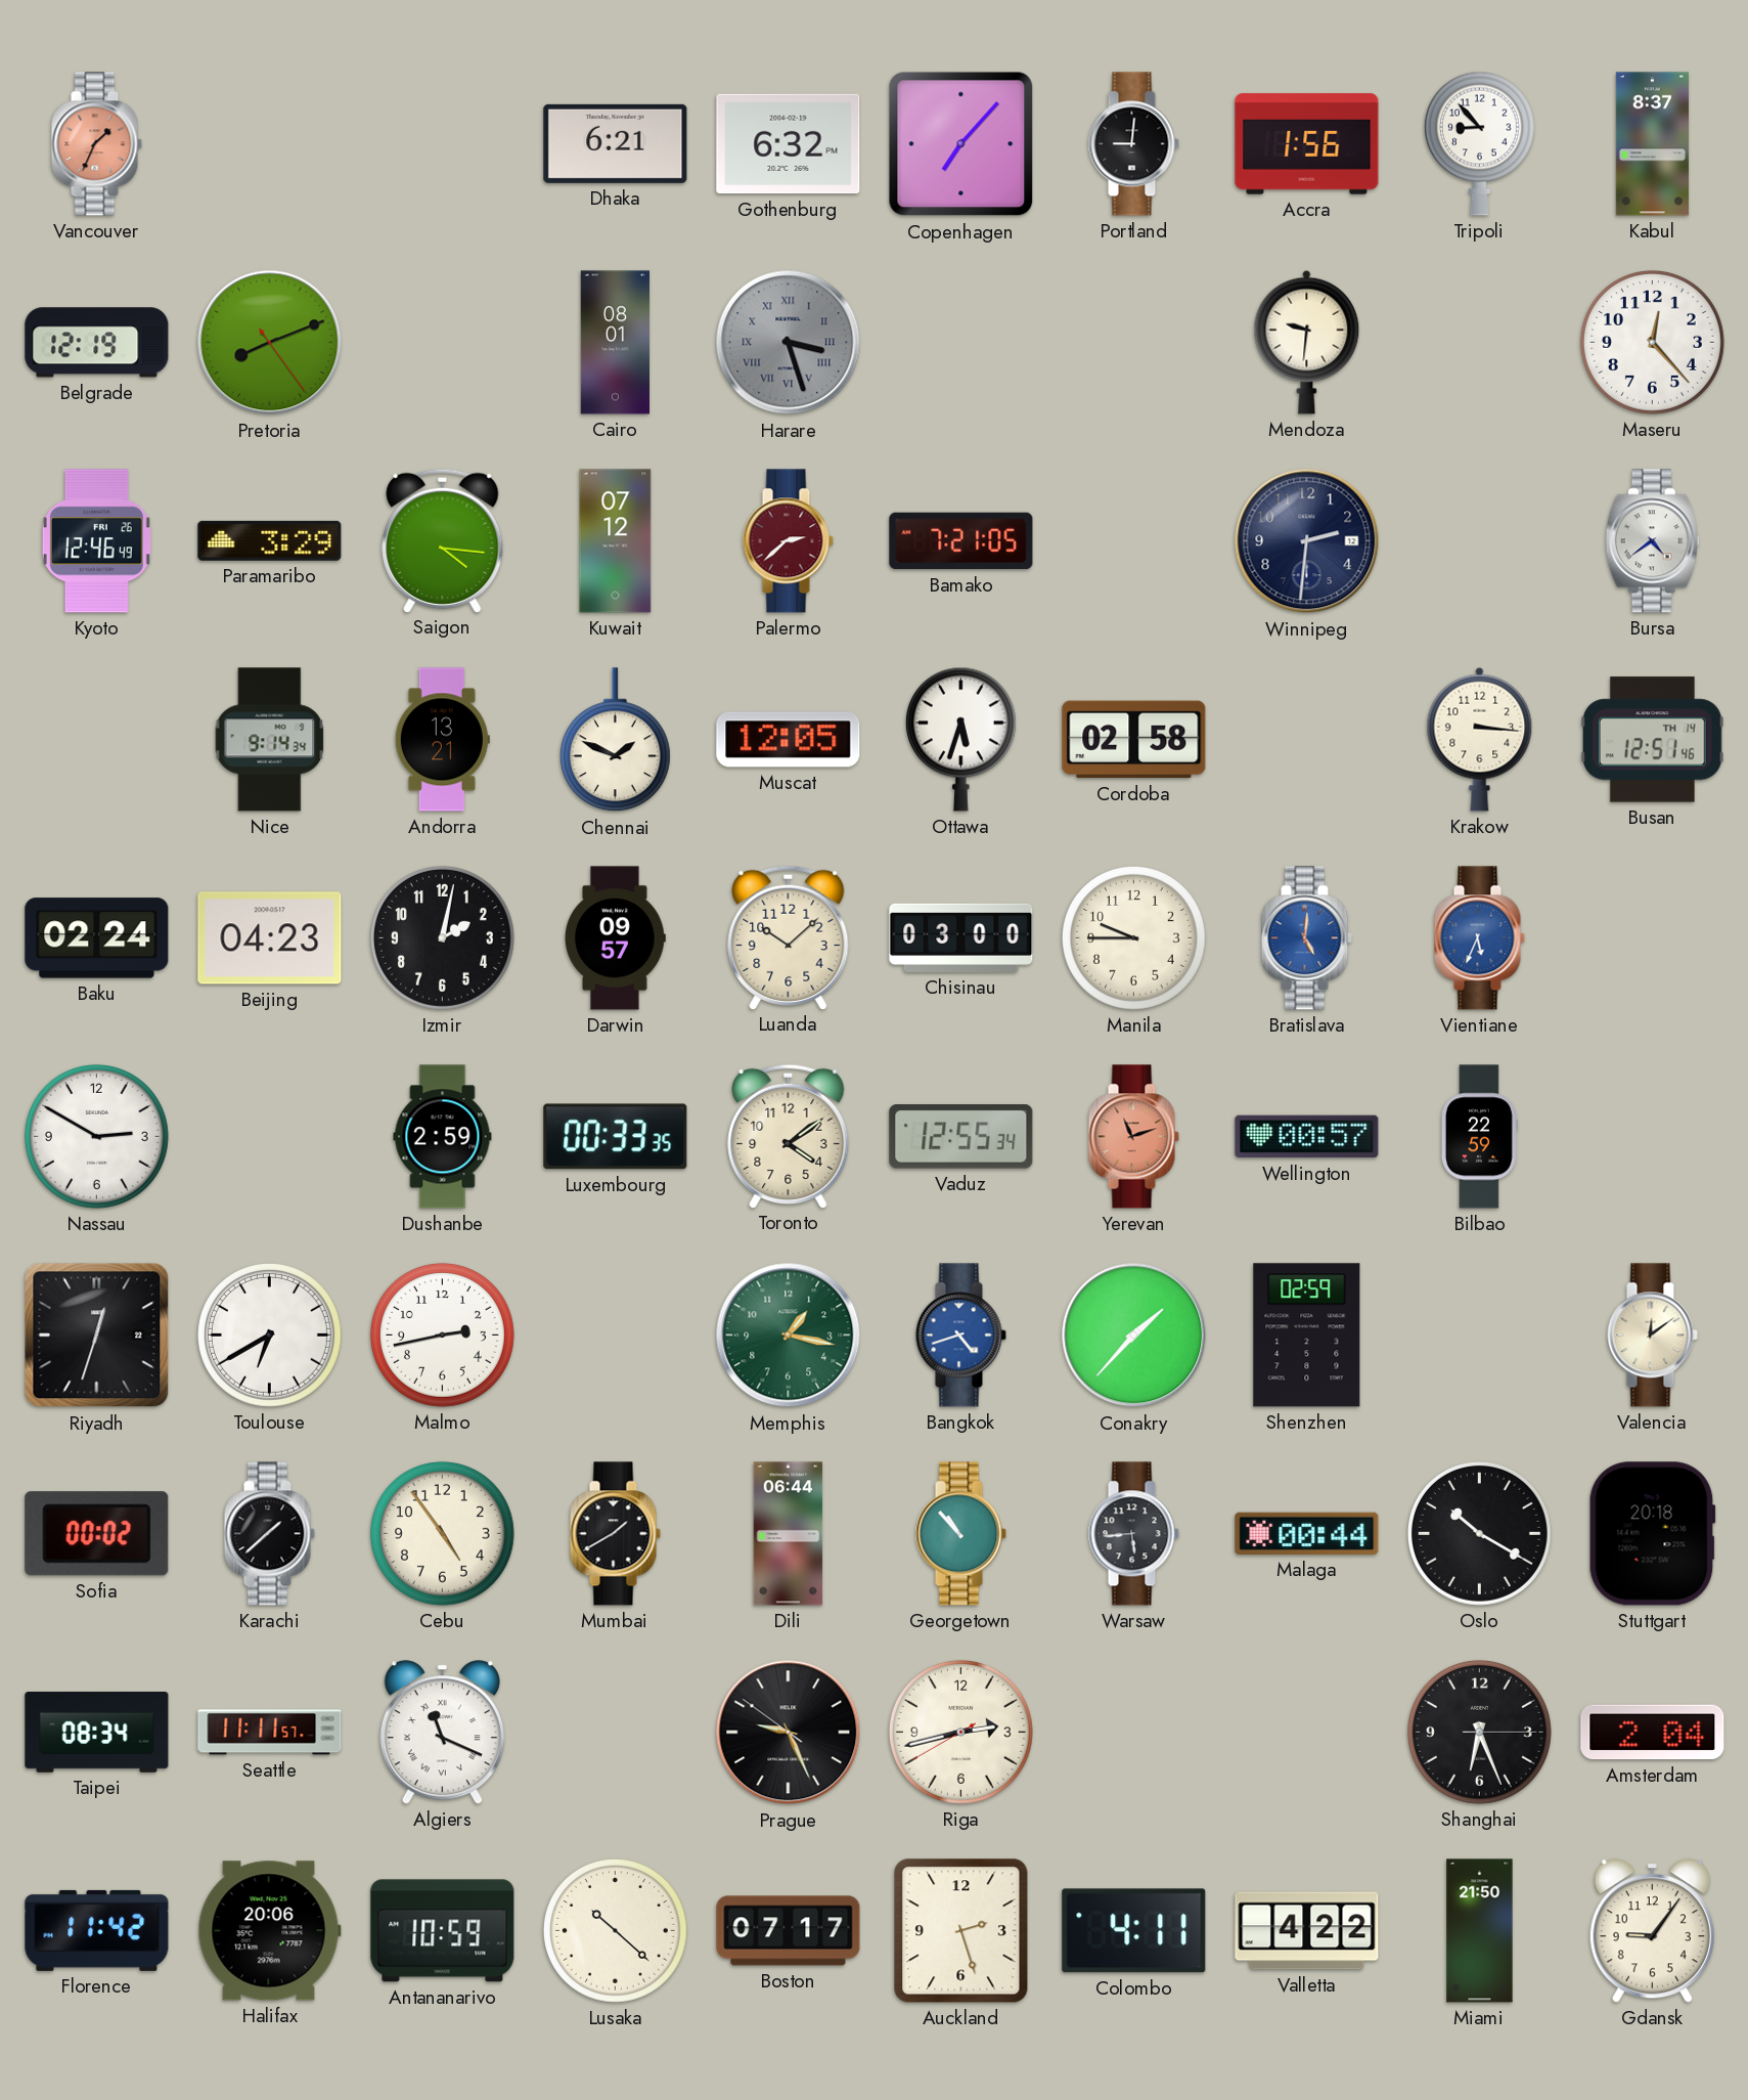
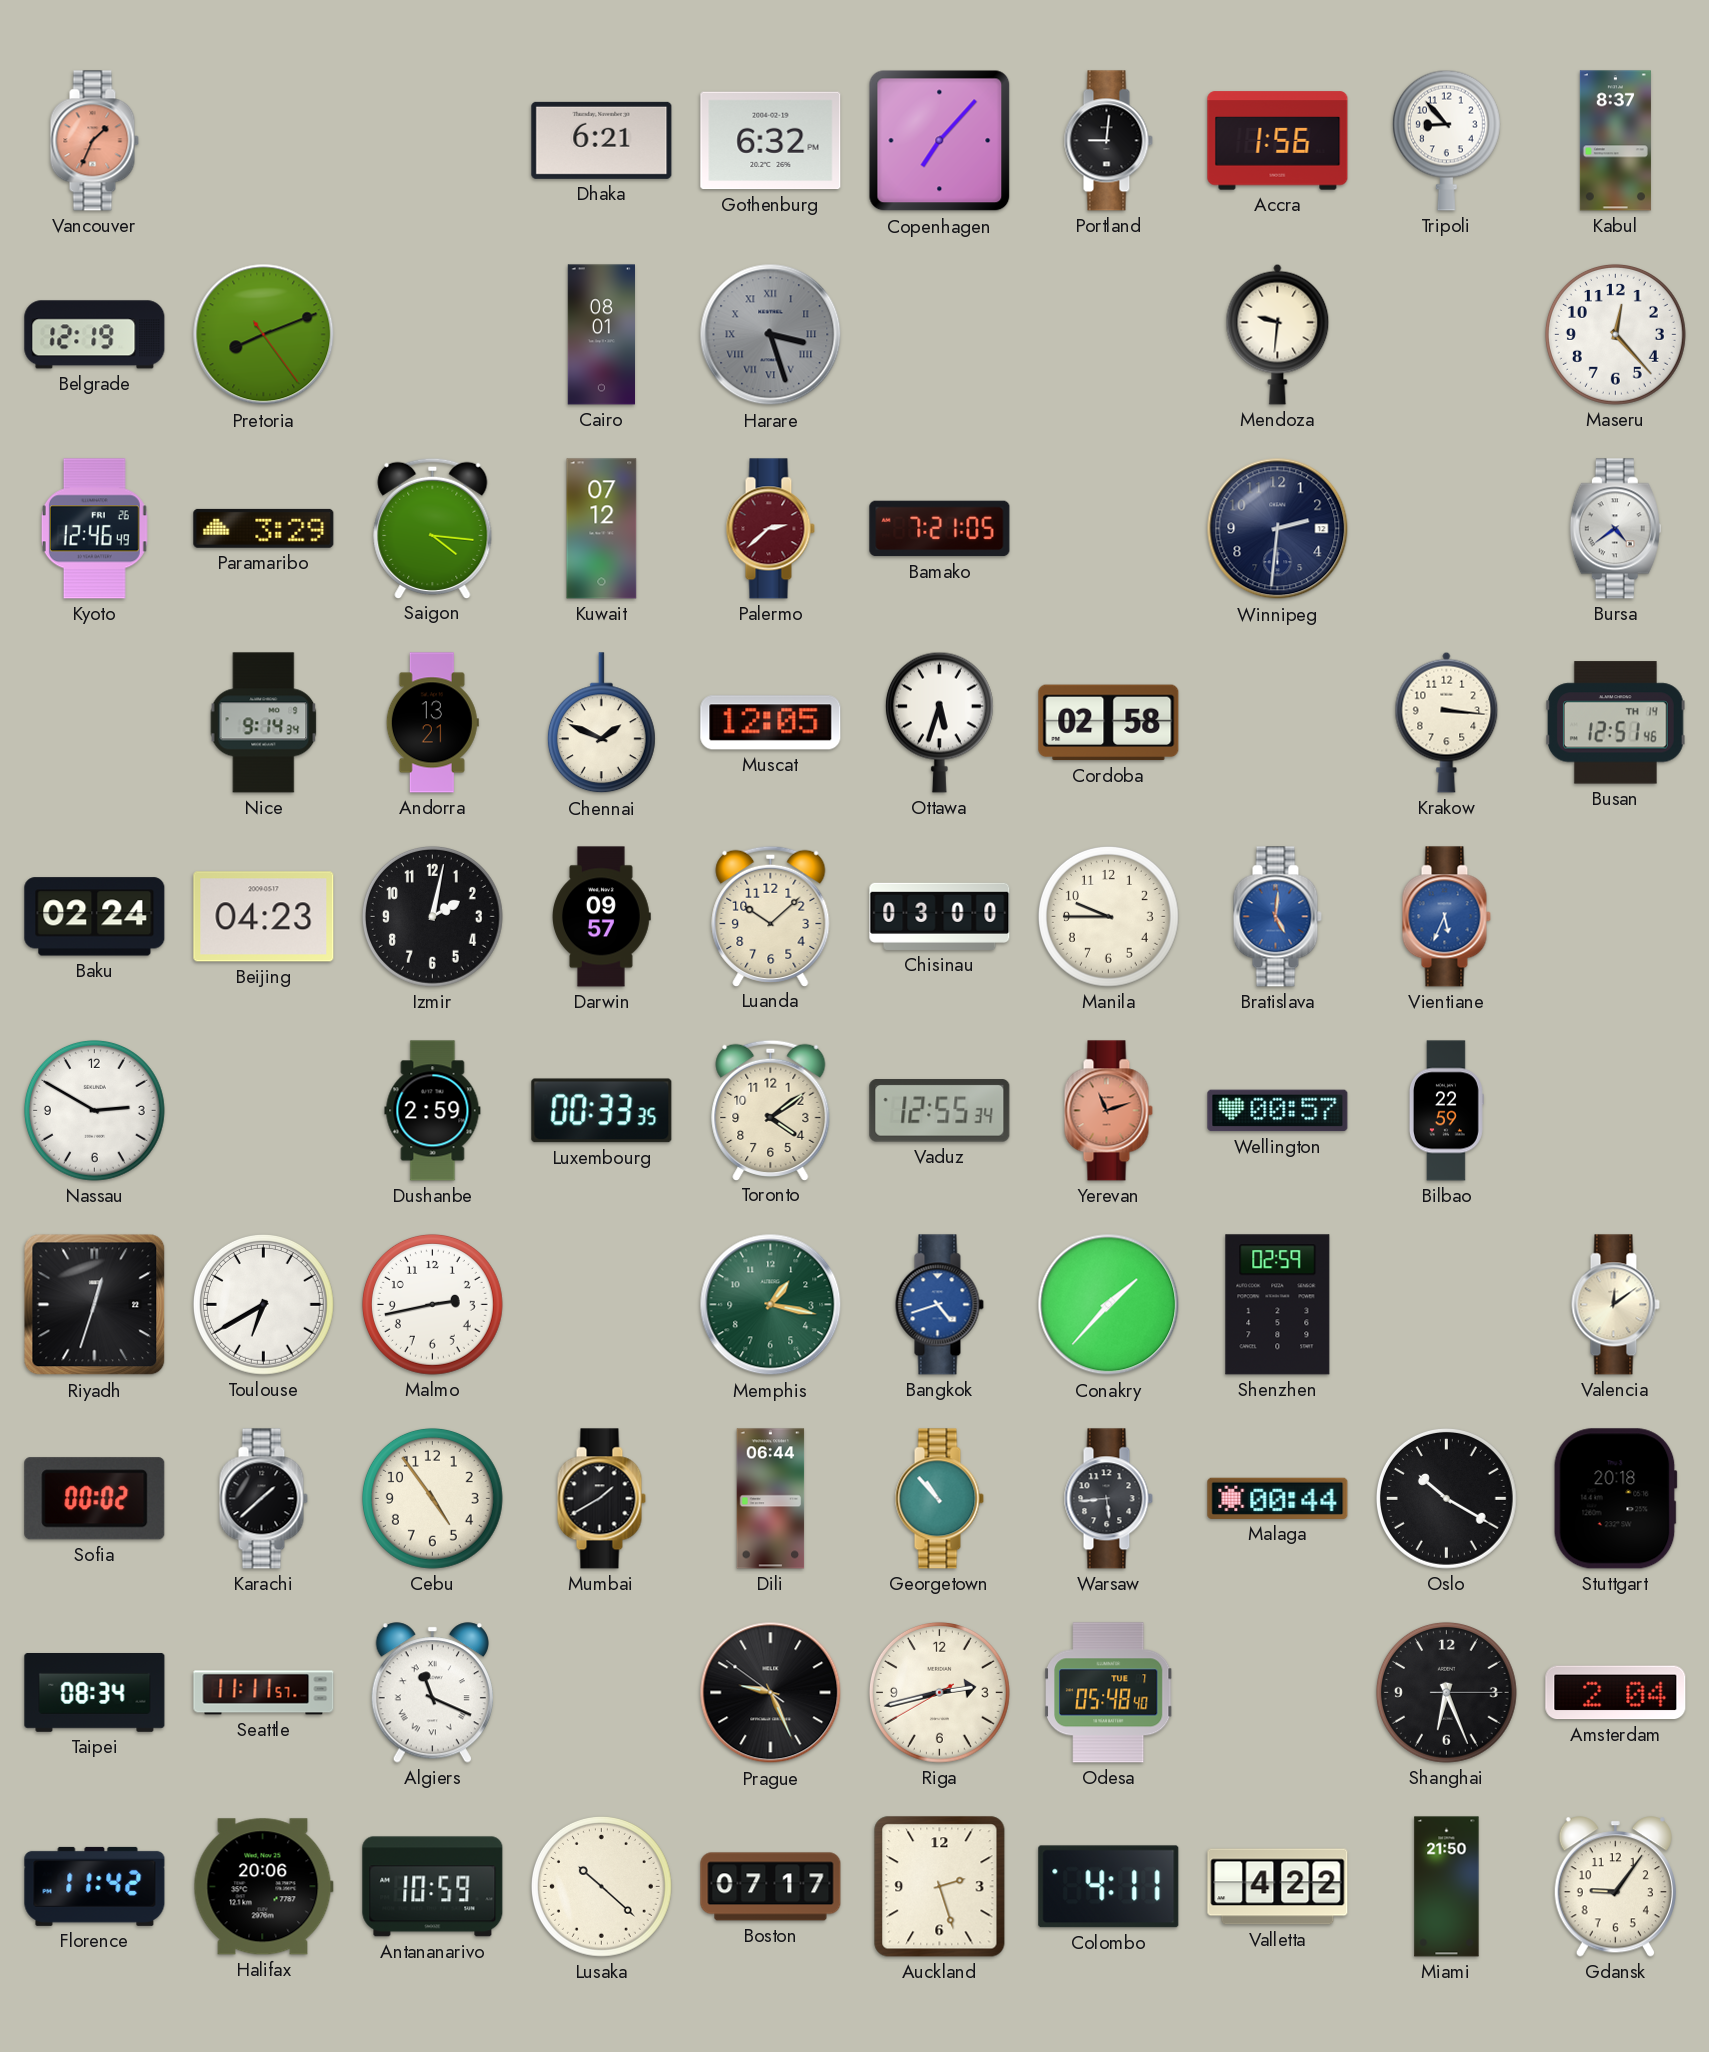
Odesa: none -> 05:48
